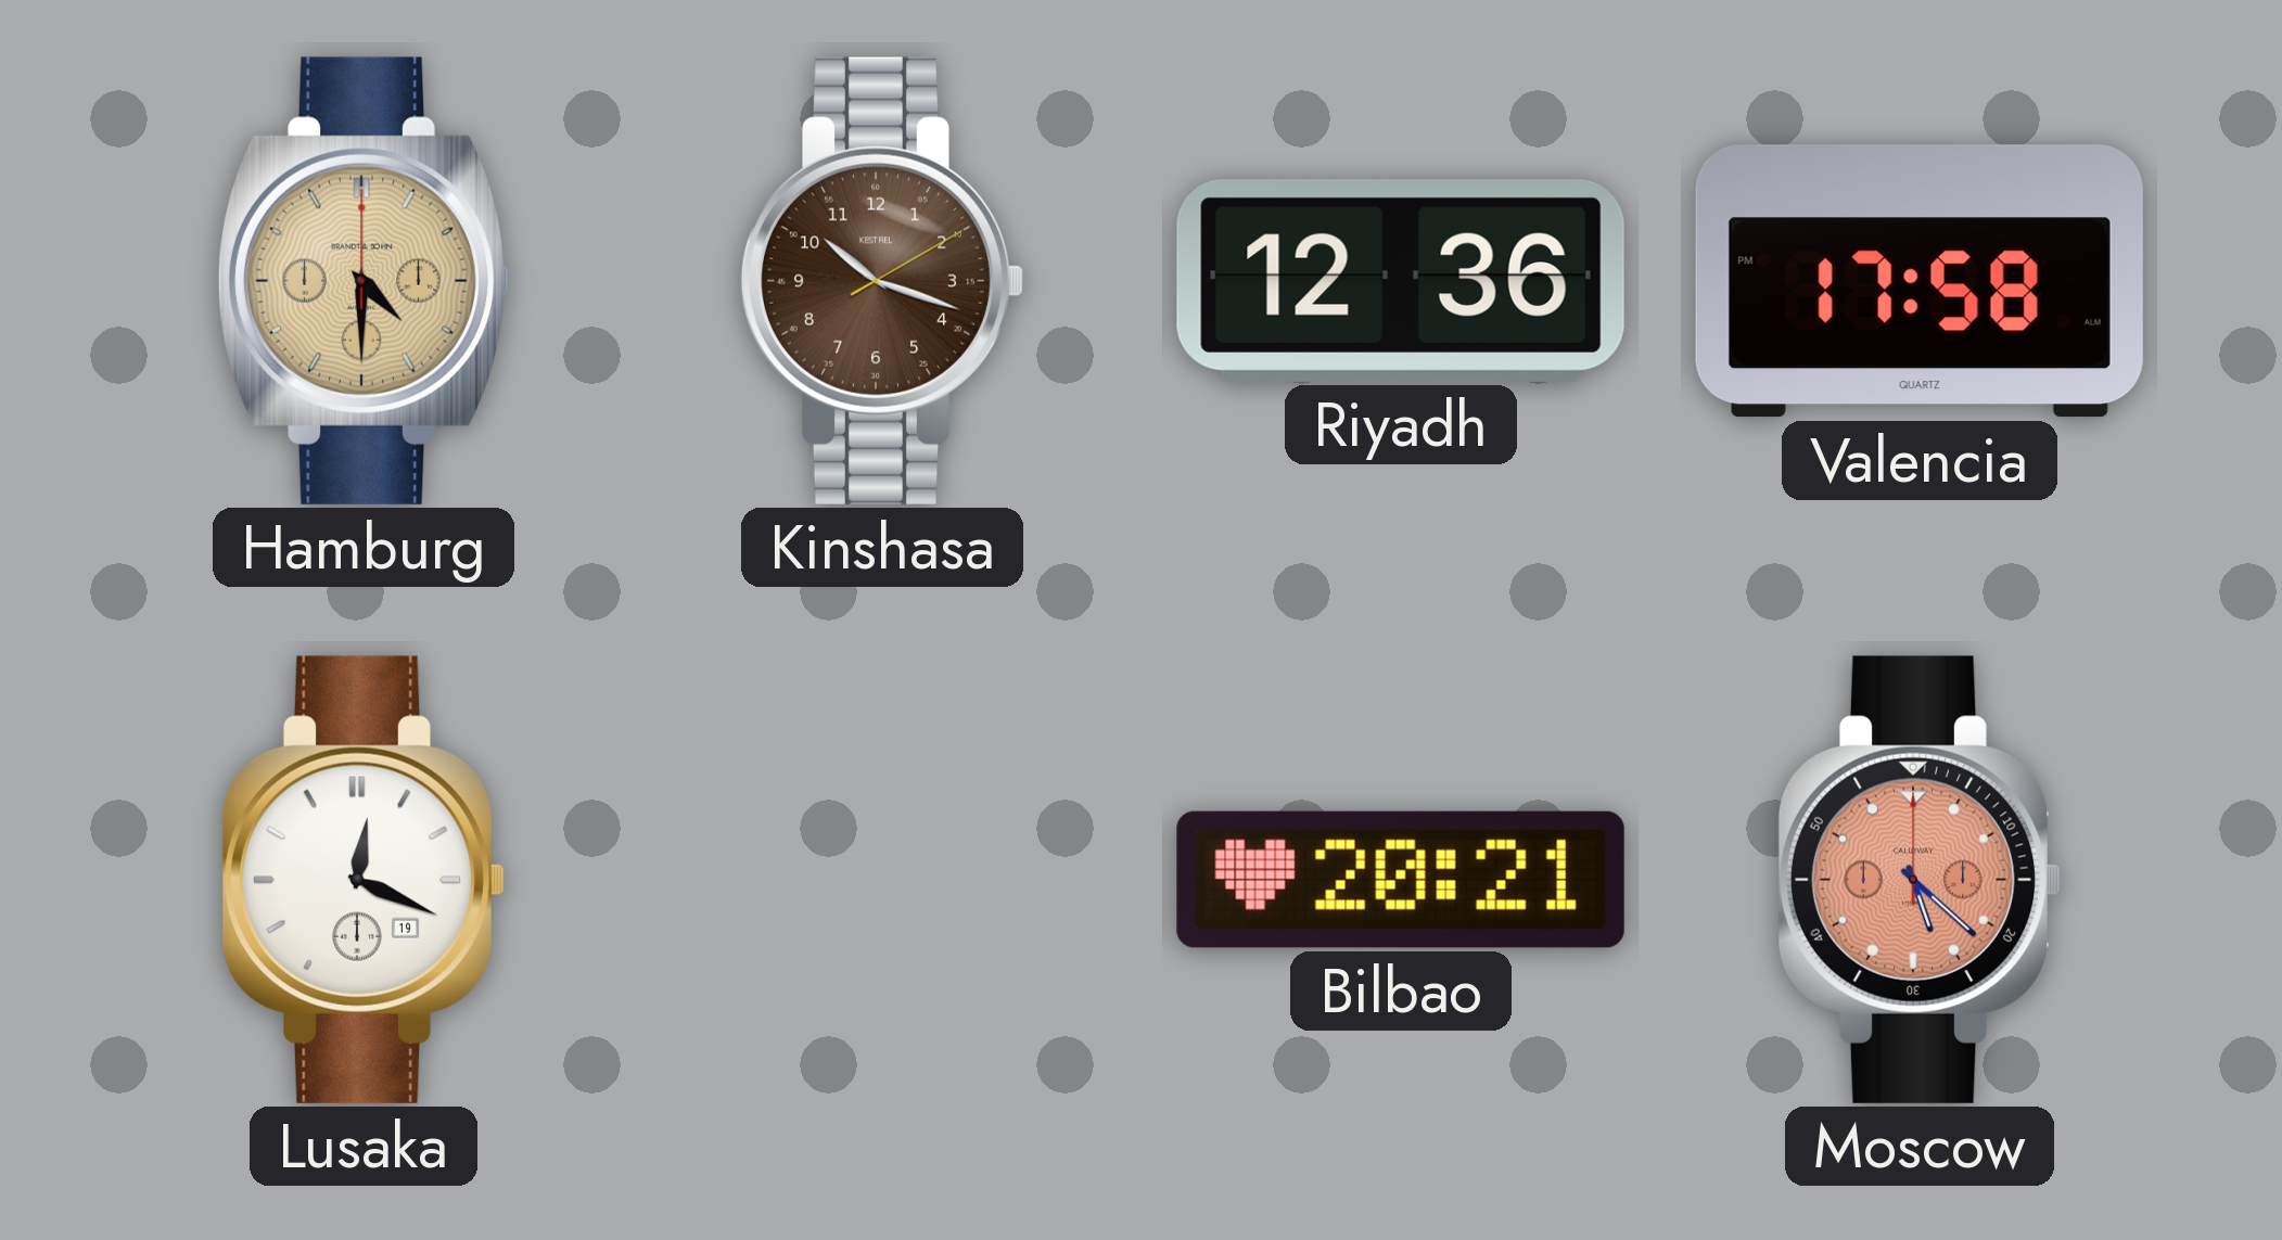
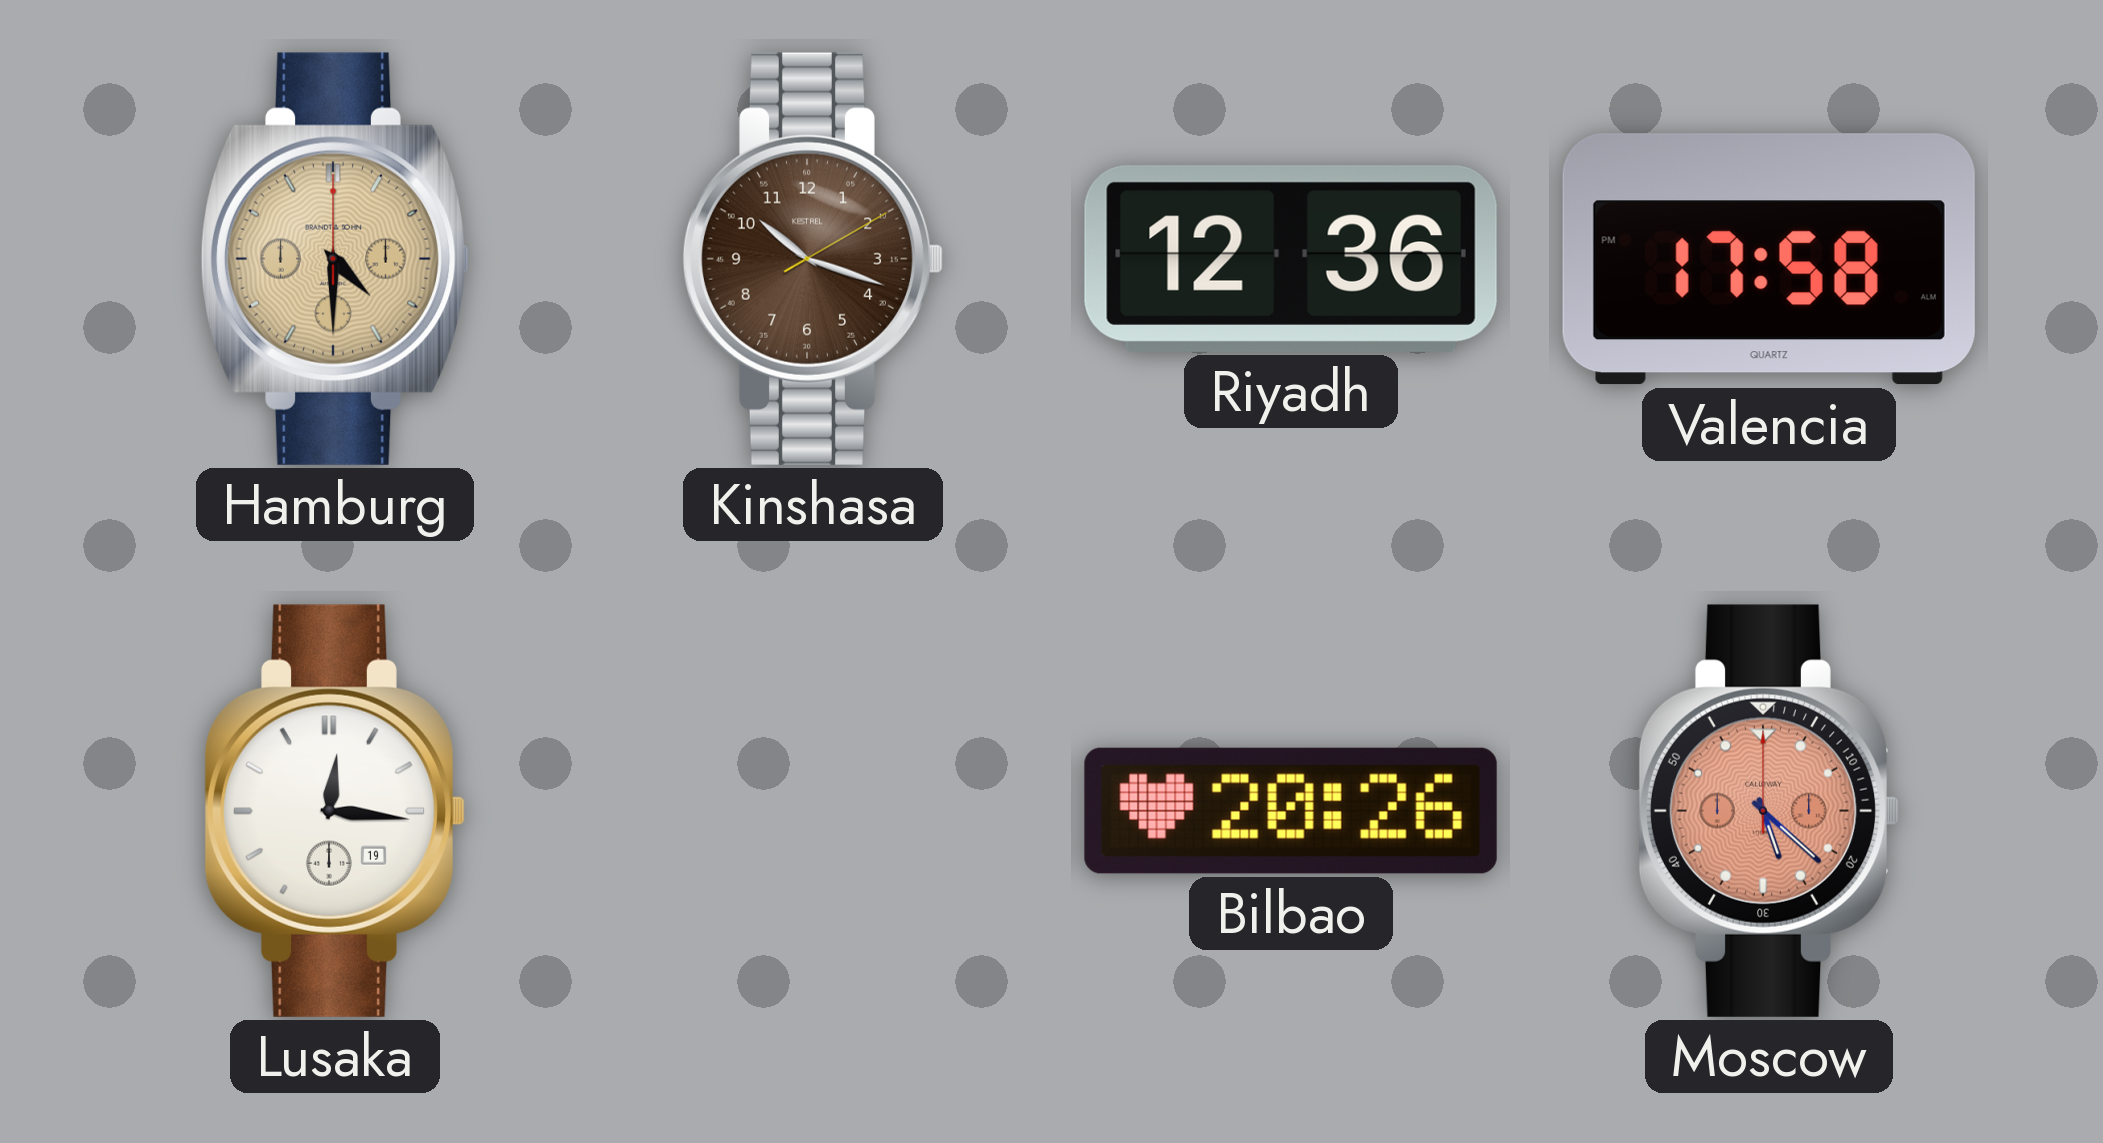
Lusaka: 12:19 -> 12:16
Bilbao: 20:21 -> 20:26
